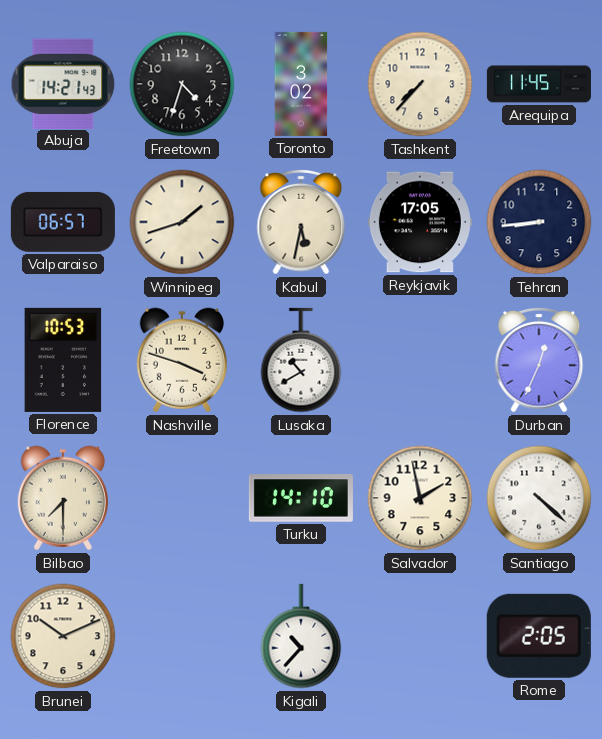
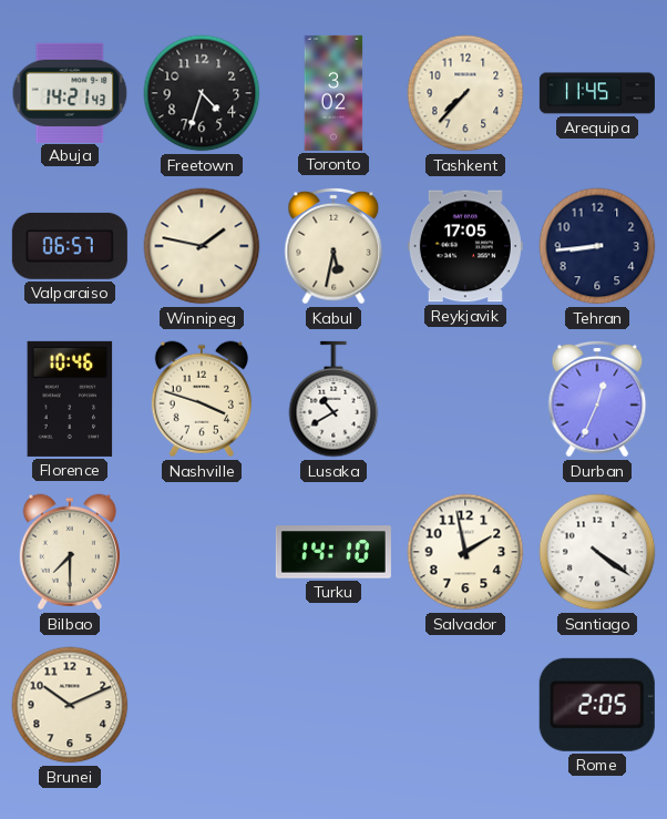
Winnipeg: 1:42 -> 1:47
Florence: 10:53 -> 10:46
Santiago: 4:22 -> 4:21
Kigali: 10:37 -> none
